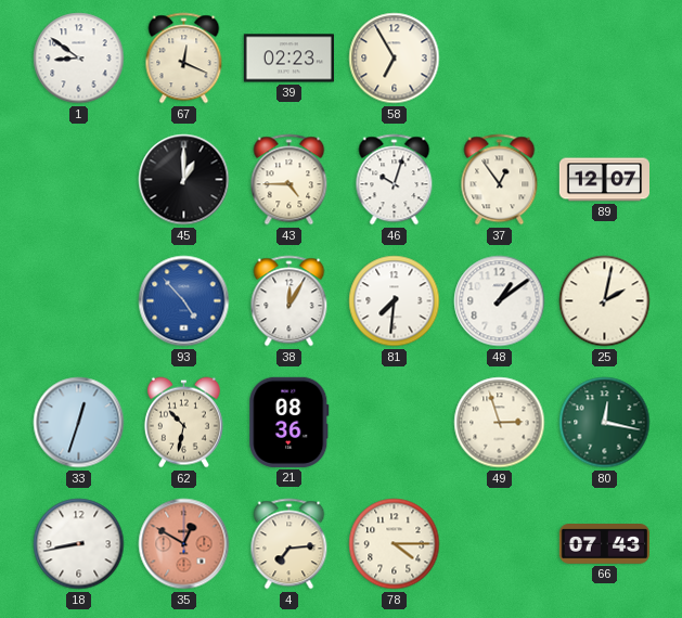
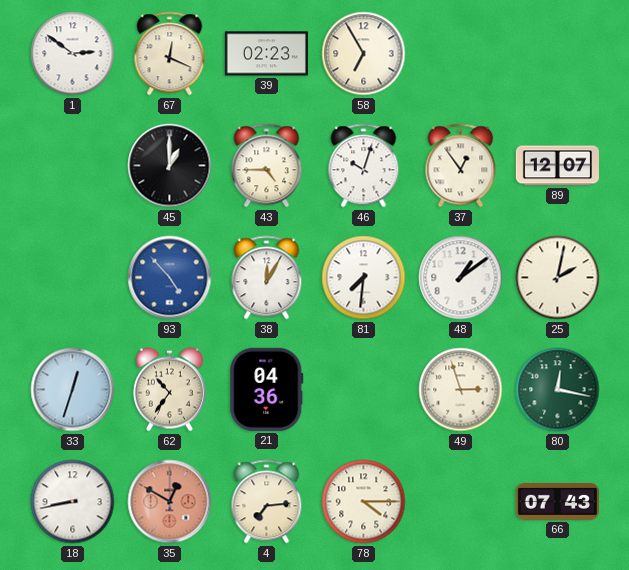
1: 8:51 -> 2:51
62: 10:32 -> 10:36
21: 08:36 -> 04:36
